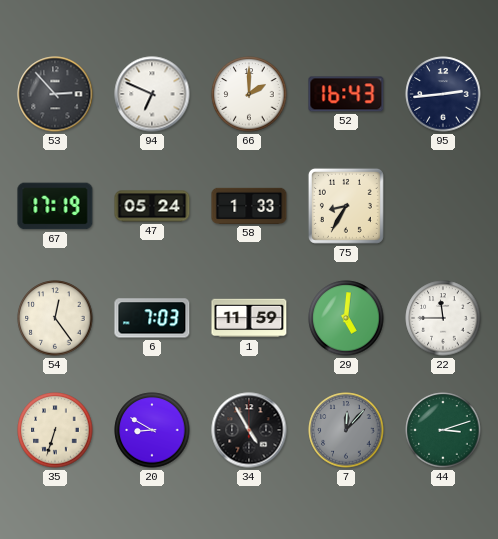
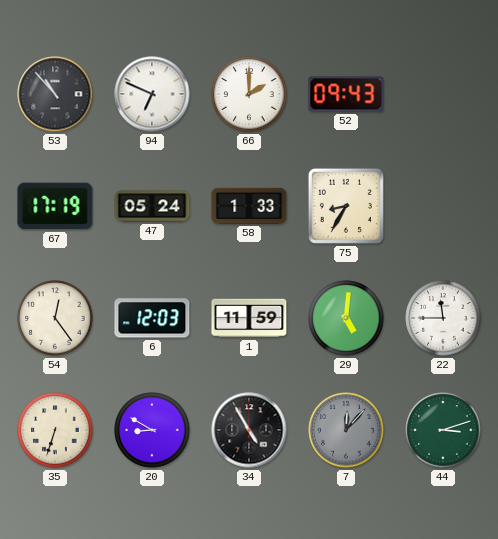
53: 2:53 -> 10:53
52: 16:43 -> 09:43
95: 2:44 -> none
6: 7:03 -> 12:03
